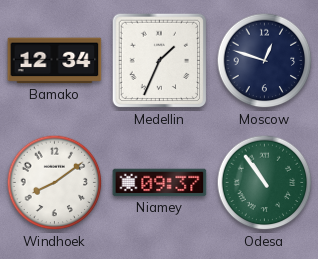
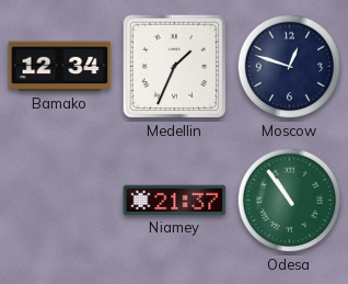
Windhoek: 8:09 -> none
Niamey: 09:37 -> 21:37
